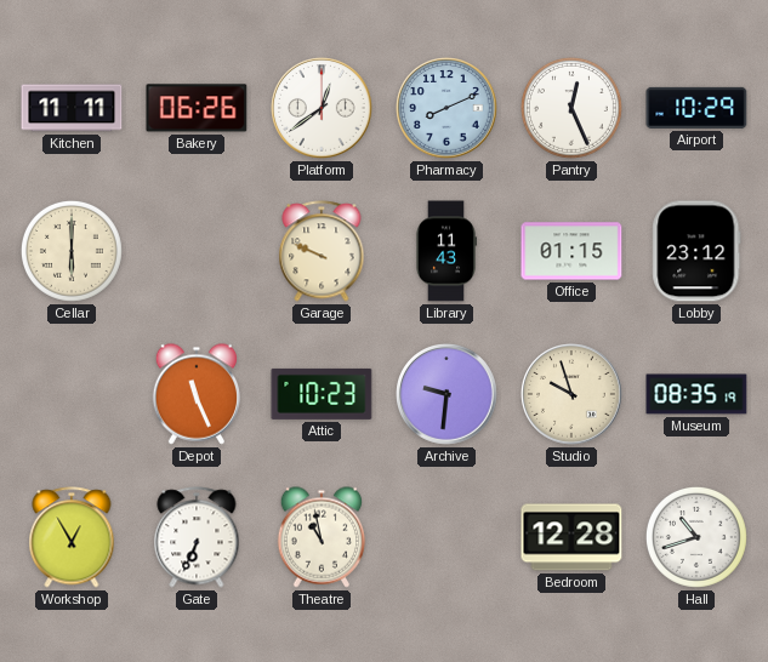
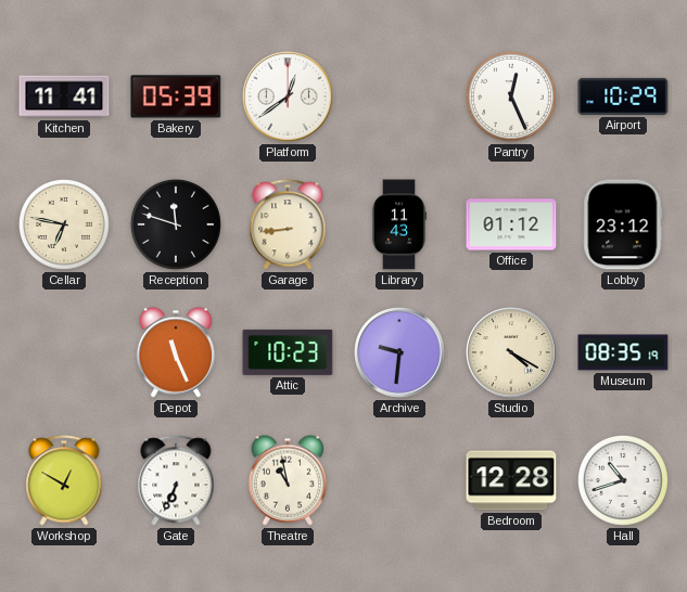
Kitchen: 11:11 -> 11:41
Bakery: 06:26 -> 05:39
Pharmacy: 8:11 -> none
Cellar: 6:00 -> 6:47
Reception: none -> 11:48
Garage: 9:49 -> 8:44
Office: 01:15 -> 01:12
Studio: 9:57 -> 4:20
Workshop: 12:55 -> 12:50
